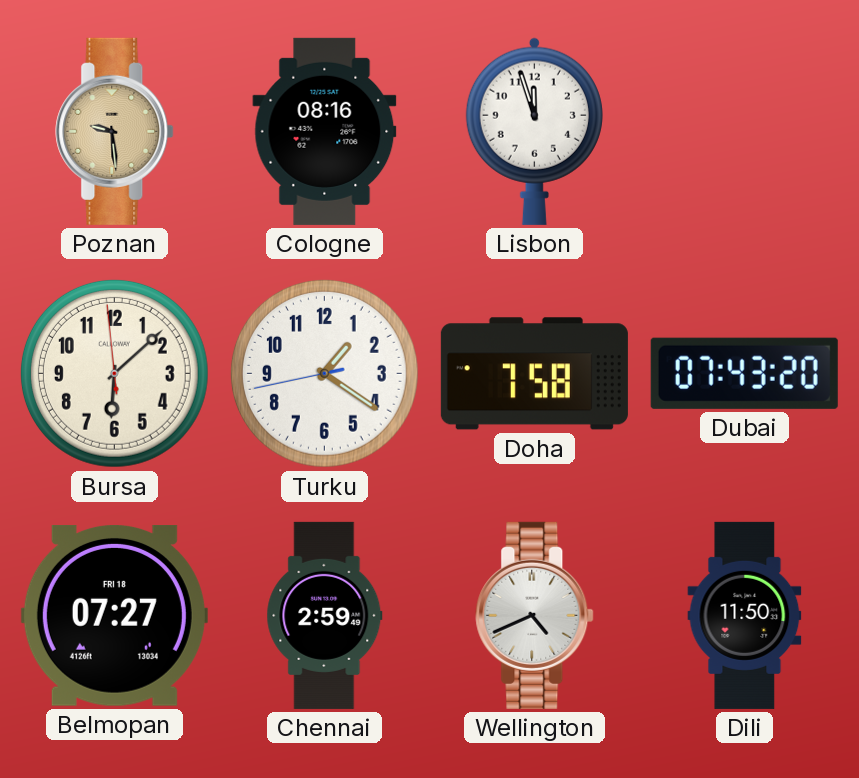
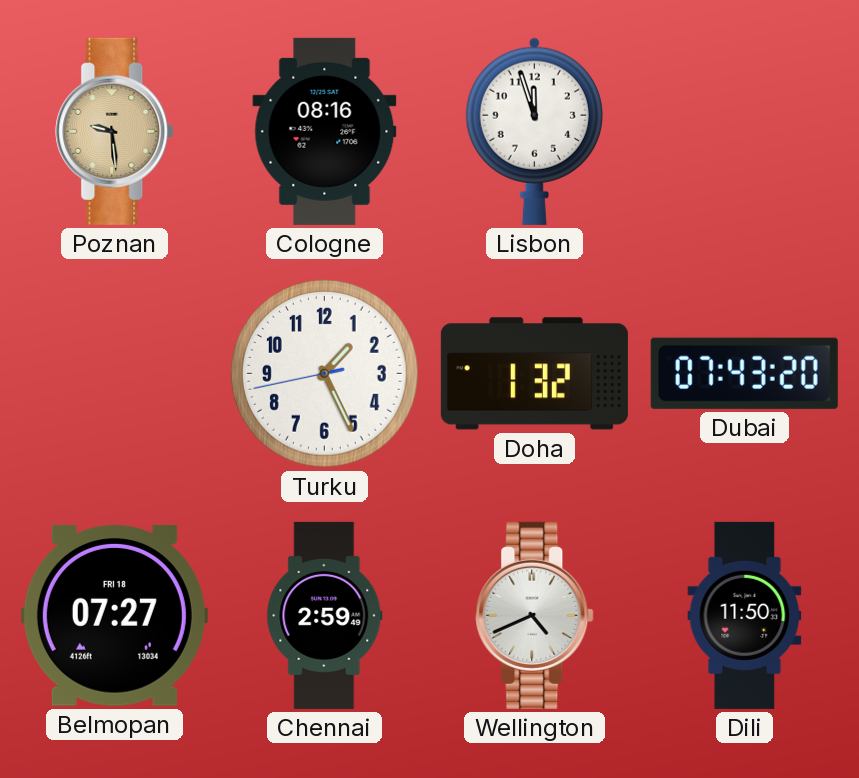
Bursa: 6:07 -> none
Turku: 1:20 -> 1:25
Doha: 7:58 -> 1:32
